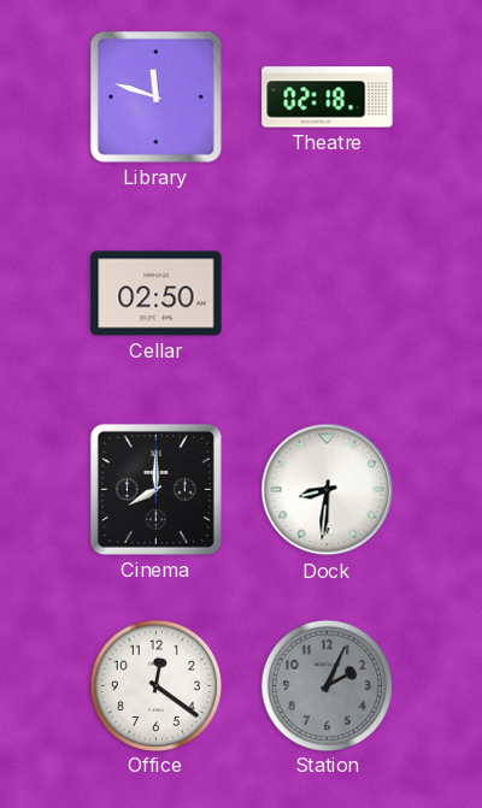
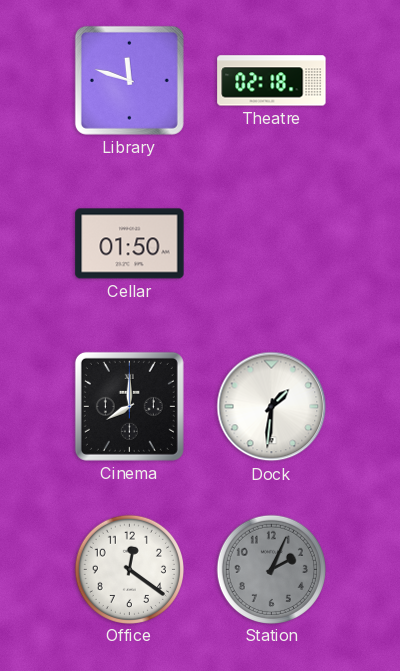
Cellar: 02:50 -> 01:50
Dock: 8:31 -> 1:31
